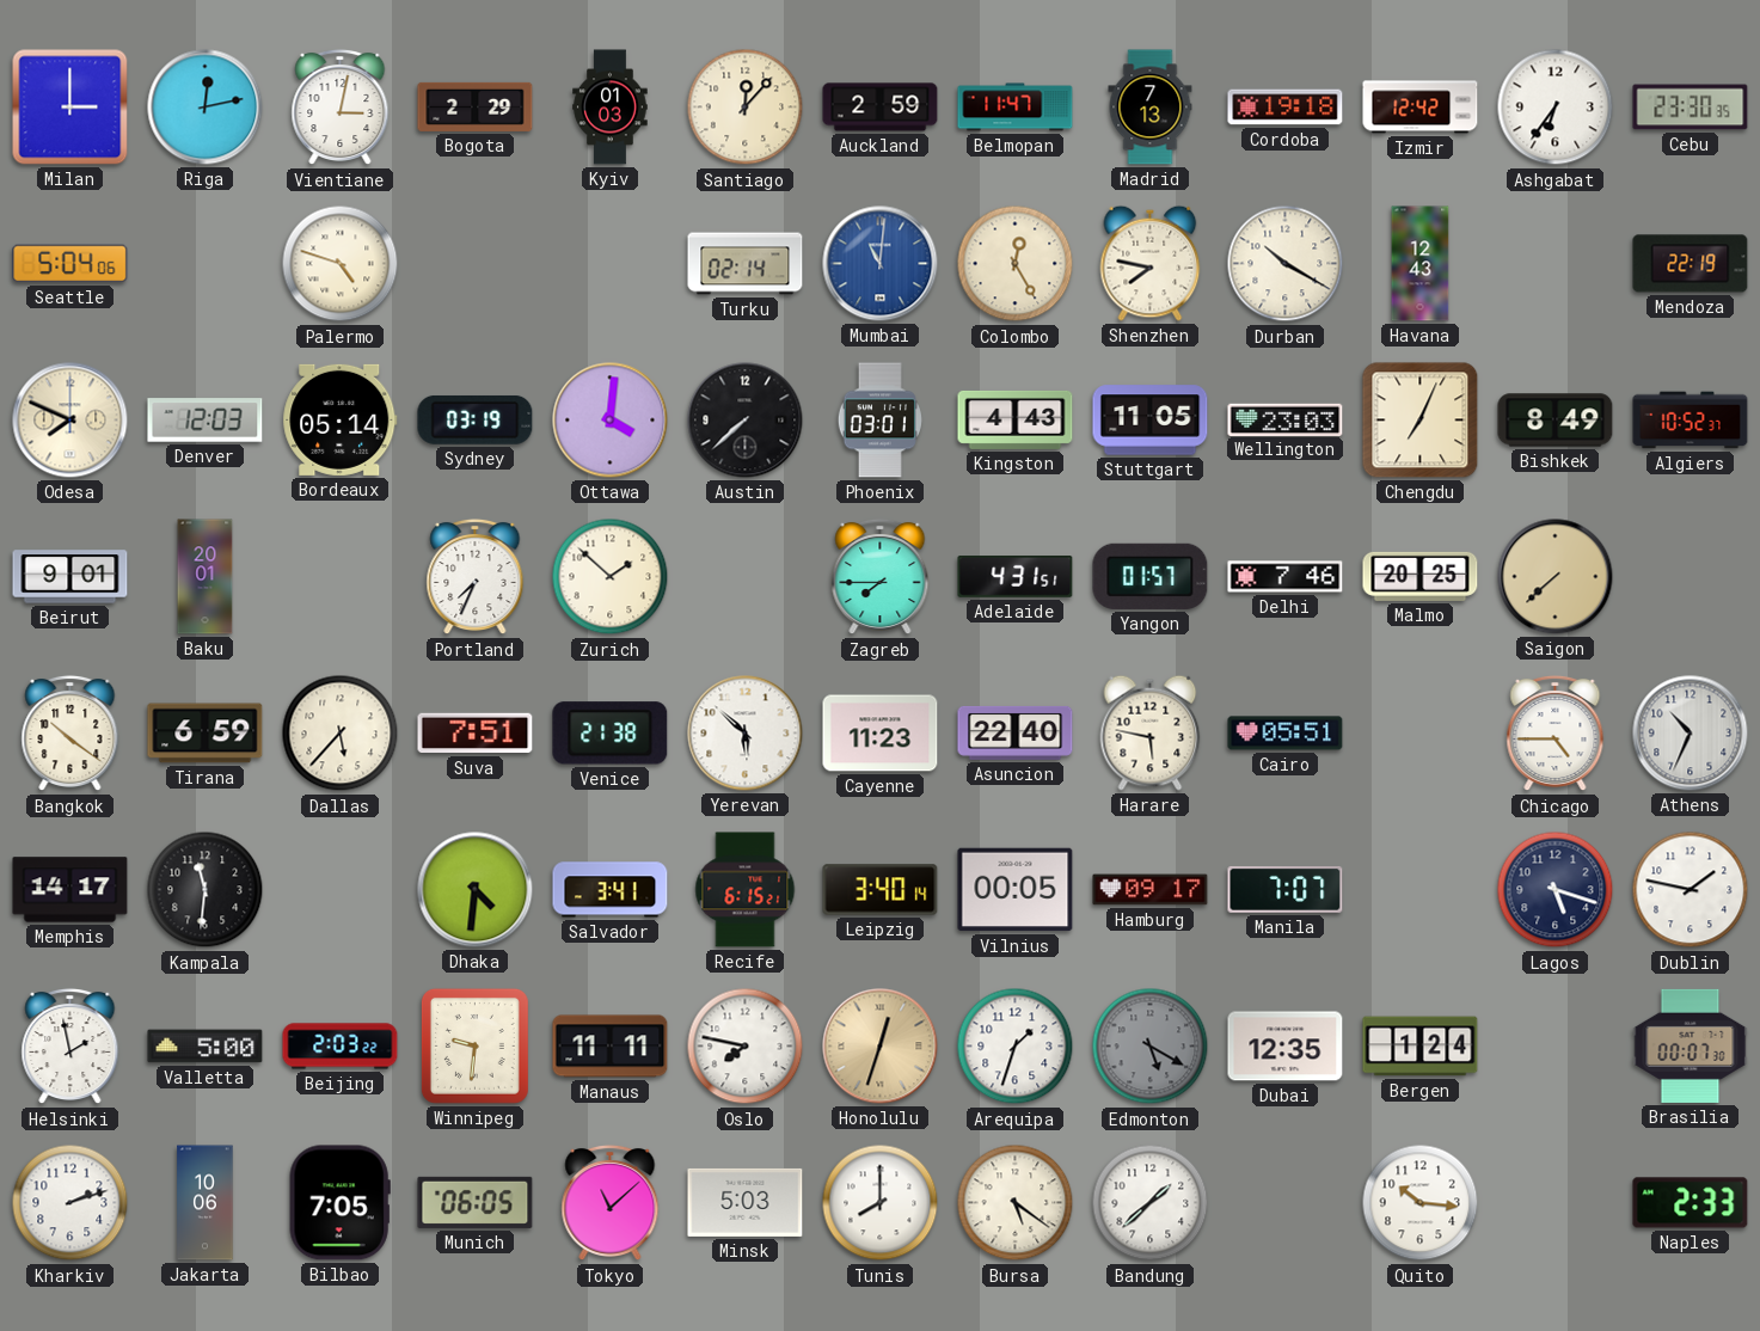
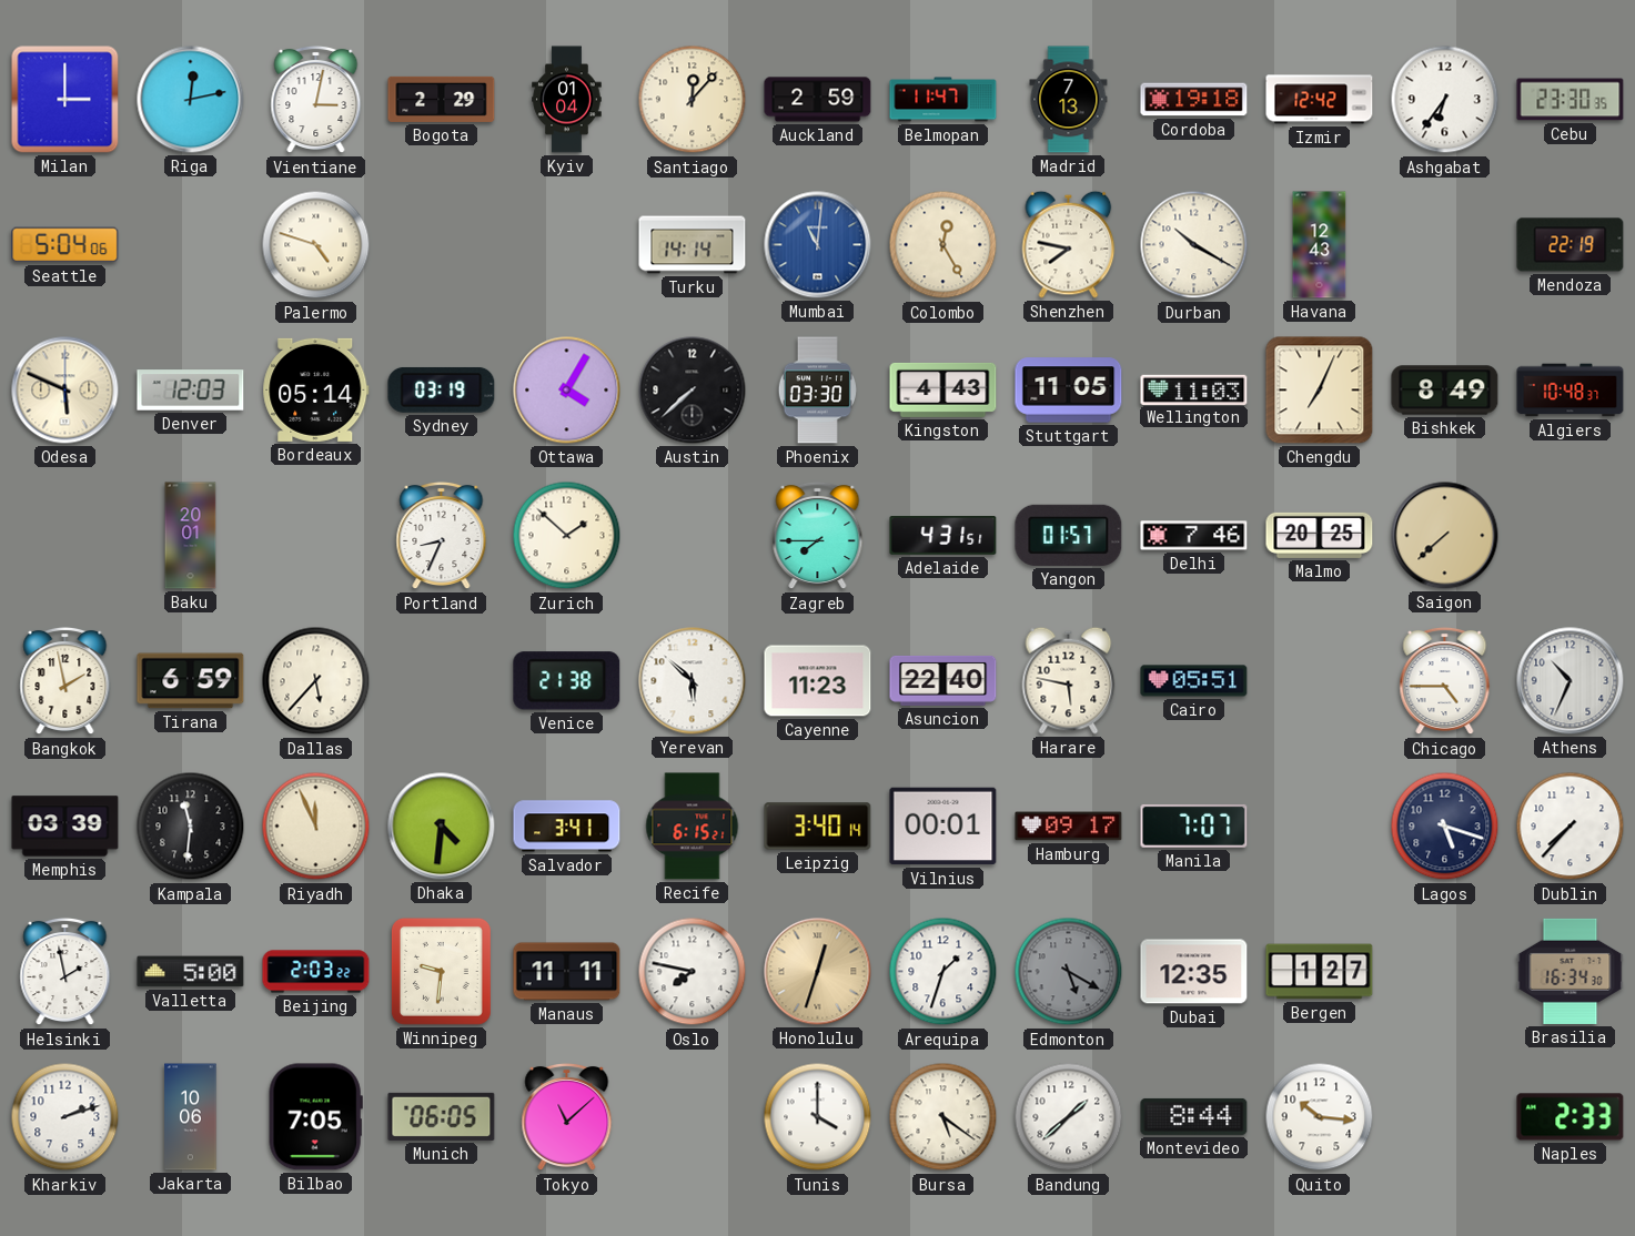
Kyiv: 01:03 -> 01:04
Turku: 02:14 -> 14:14
Odesa: 7:49 -> 5:49
Ottawa: 4:01 -> 4:05
Phoenix: 03:01 -> 03:30
Wellington: 23:03 -> 11:03
Algiers: 10:52 -> 10:48
Beirut: 9:01 -> none
Portland: 7:34 -> 8:34
Bangkok: 10:21 -> 1:58
Suva: 7:51 -> none
Memphis: 14:17 -> 03:39
Riyadh: none -> 11:56
Vilnius: 00:05 -> 00:01
Dublin: 1:47 -> 7:37
Bergen: 1:24 -> 1:27
Brasilia: 00:07 -> 16:34
Minsk: 5:03 -> none
Tunis: 8:00 -> 4:00
Montevideo: none -> 8:44
